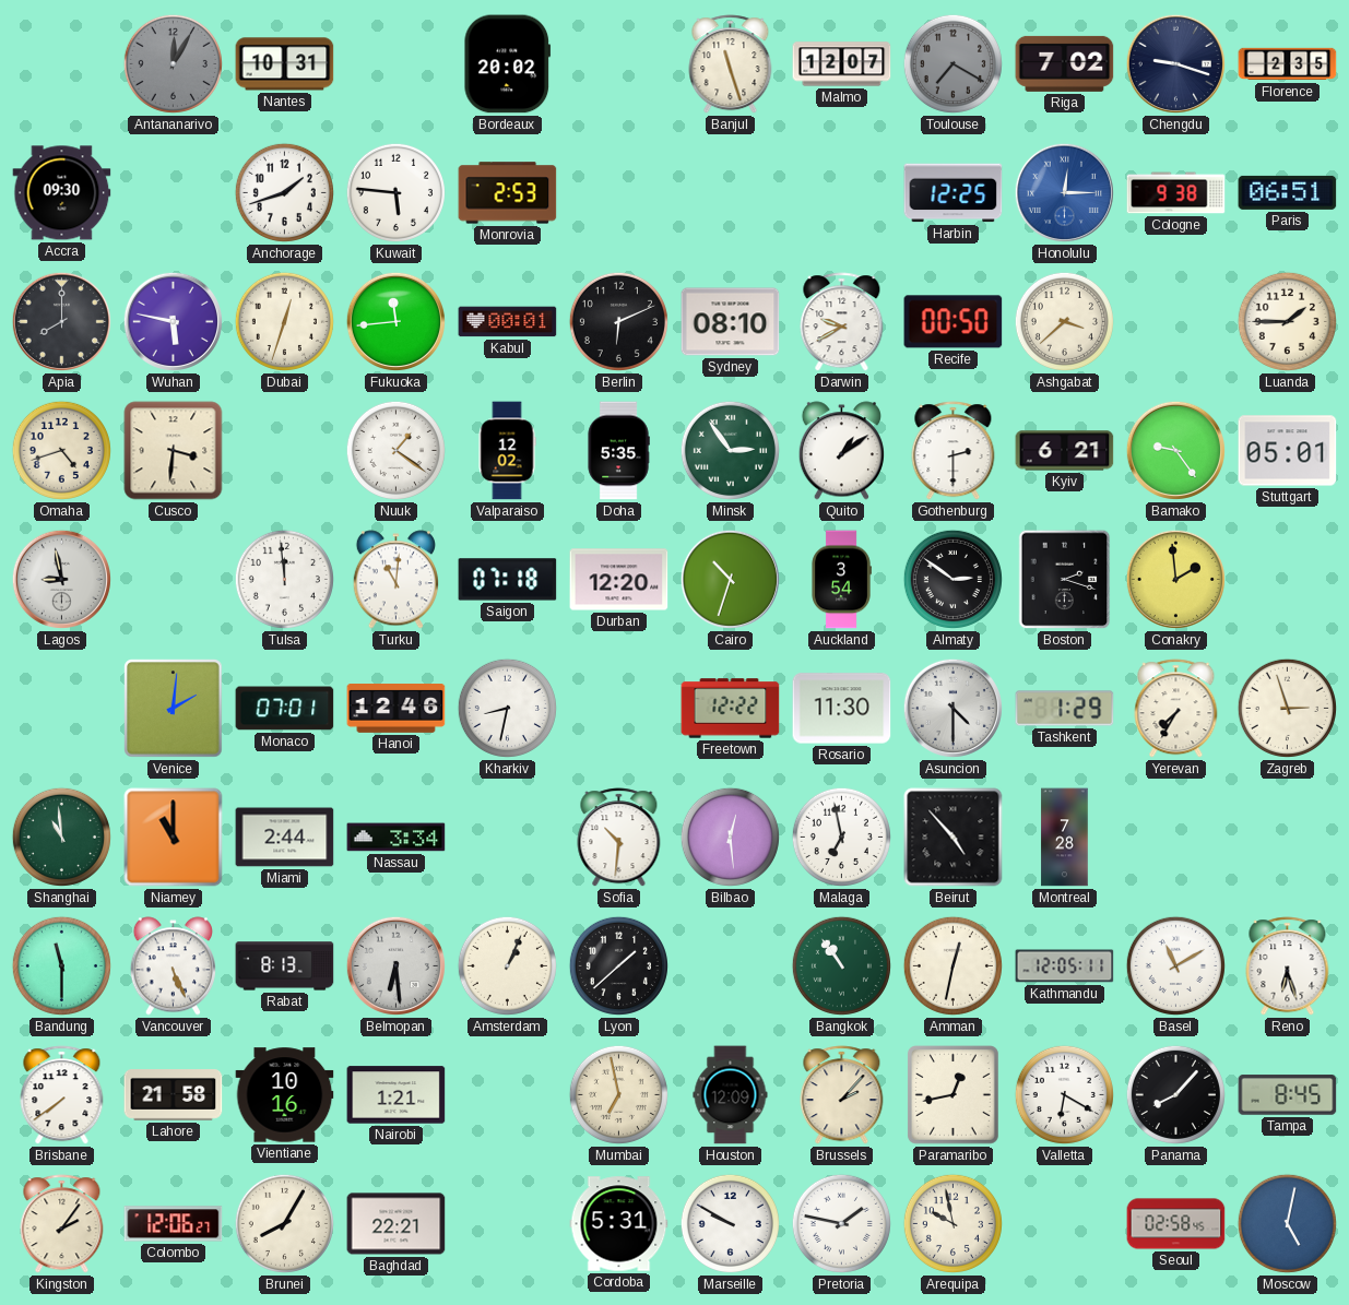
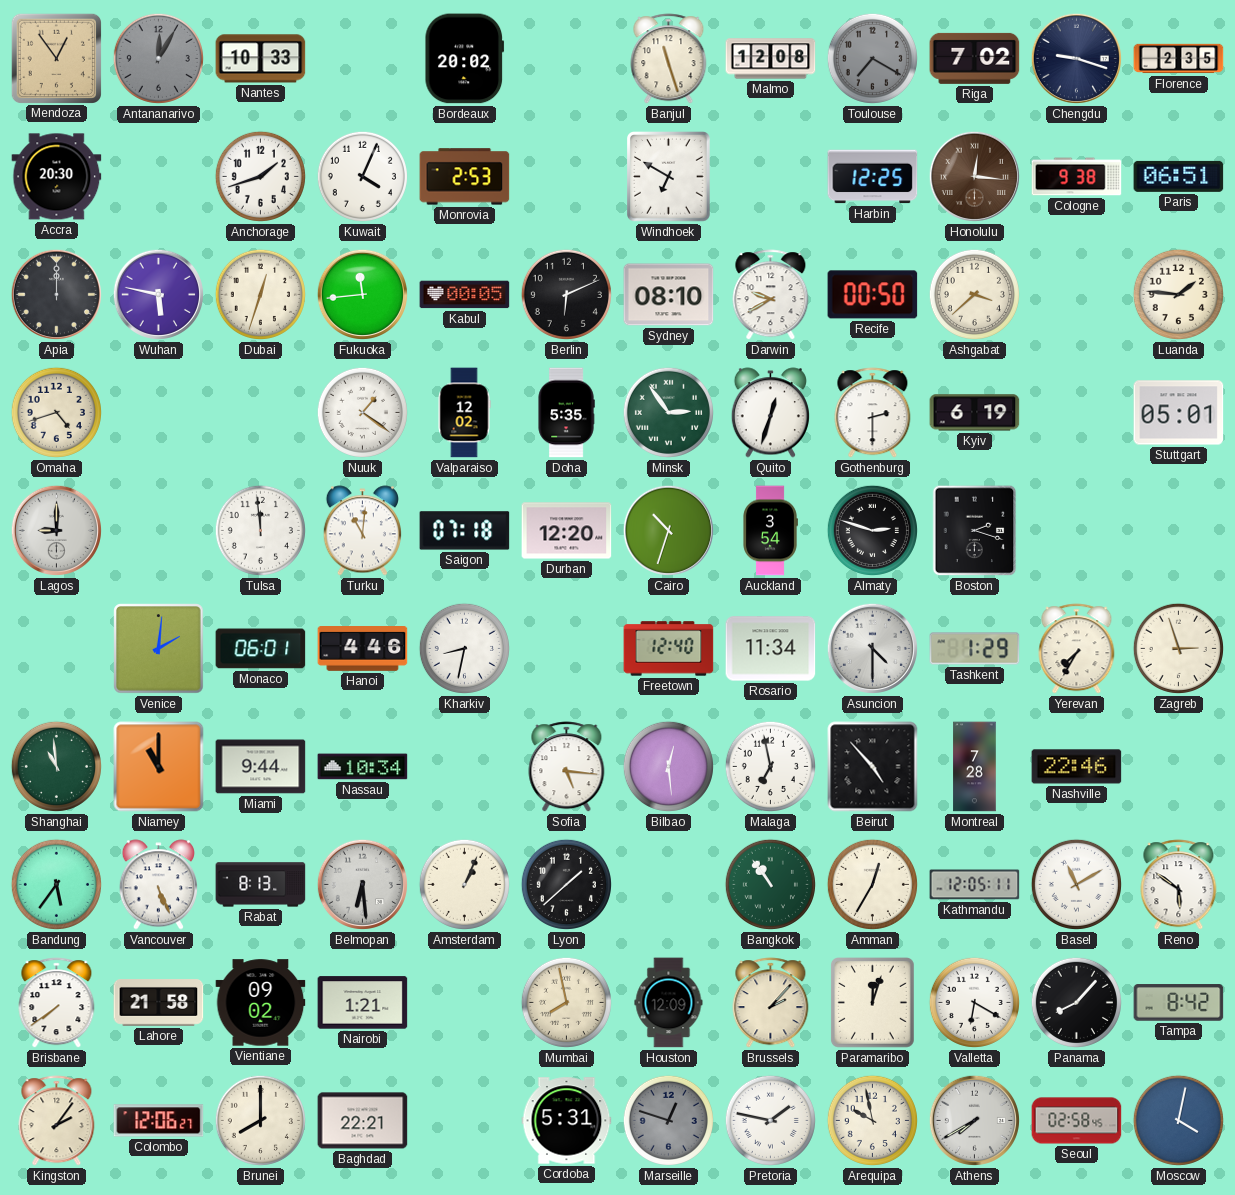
Mendoza: none -> 12:54
Nantes: 10:31 -> 10:33
Malmo: 12:07 -> 12:08
Accra: 09:30 -> 20:30
Kuwait: 5:46 -> 4:04
Windhoek: none -> 6:50
Honolulu: 12:15 -> 12:16
Honolulu dial: blue -> brown
Apia: 8:00 -> 12:00
Kabul: 00:01 -> 00:05
Luanda: 1:45 -> 1:46
Cusco: 3:31 -> none
Quito: 1:09 -> 12:33
Kyiv: 6:21 -> 6:19
Bamako: 9:24 -> none
Lagos: 8:58 -> 9:00
Almaty: 2:51 -> 2:48
Conakry: 1:59 -> none
Monaco: 07:01 -> 06:01
Hanoi: 12:46 -> 4:46
Freetown: 12:22 -> 12:40
Rosario: 11:30 -> 11:34
Miami: 2:44 -> 9:44
Nassau: 3:34 -> 10:34
Sofia: 10:31 -> 5:16
Nashville: none -> 22:46
Bandung: 11:30 -> 5:36
Amman: 12:32 -> 12:35
Reno: 6:27 -> 5:51
Vientiane: 10:16 -> 09:02
Mumbai: 6:58 -> 7:58
Paramaribo: 12:43 -> 12:03
Tampa: 8:45 -> 8:42
Brunei: 8:05 -> 8:00
Marseille: 9:50 -> 12:48
Marseille dial: white -> grey
Athens: none -> 7:40
Moscow: 5:02 -> 4:02
